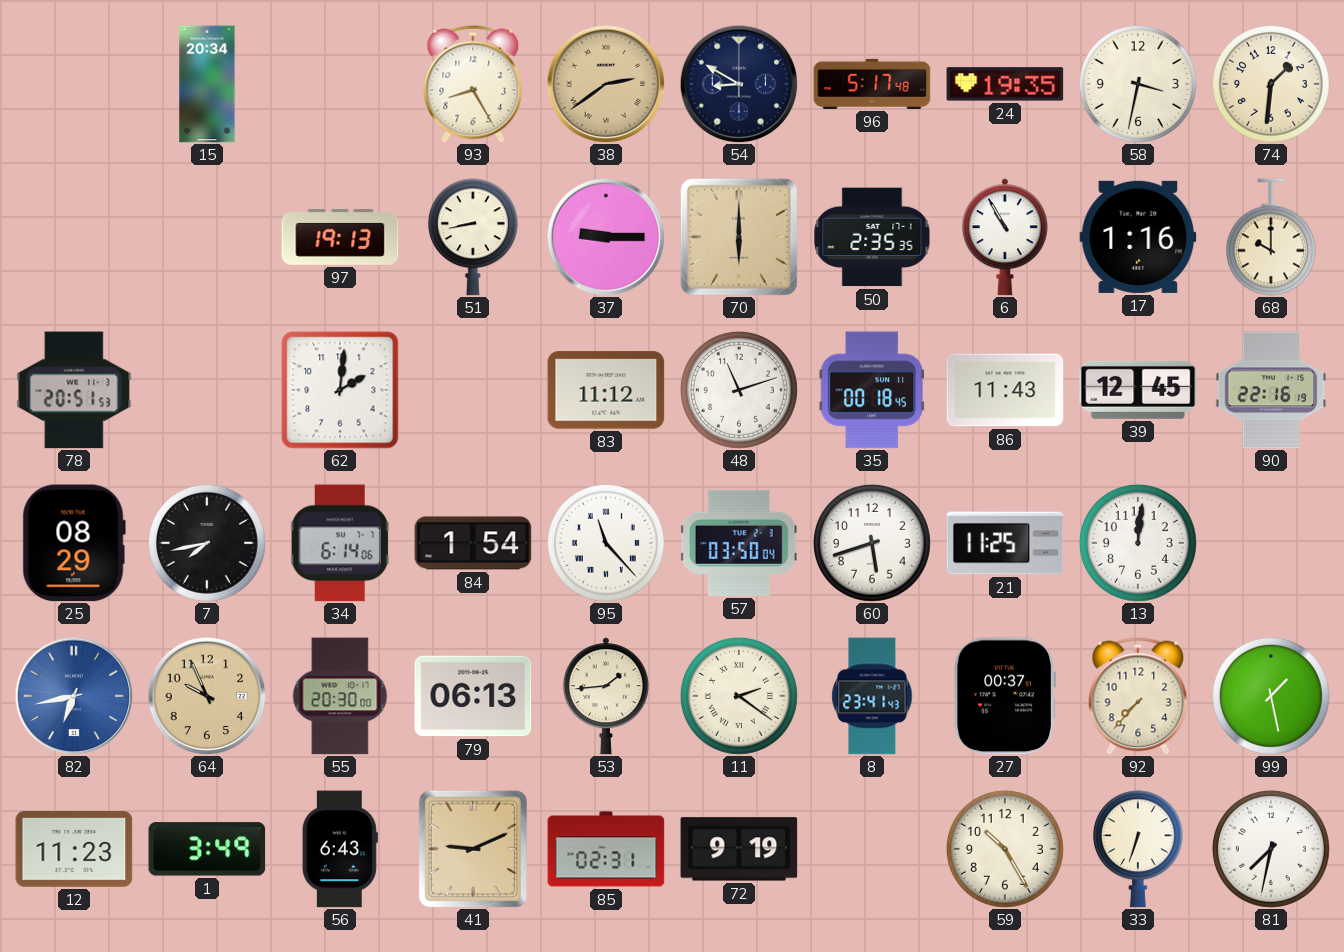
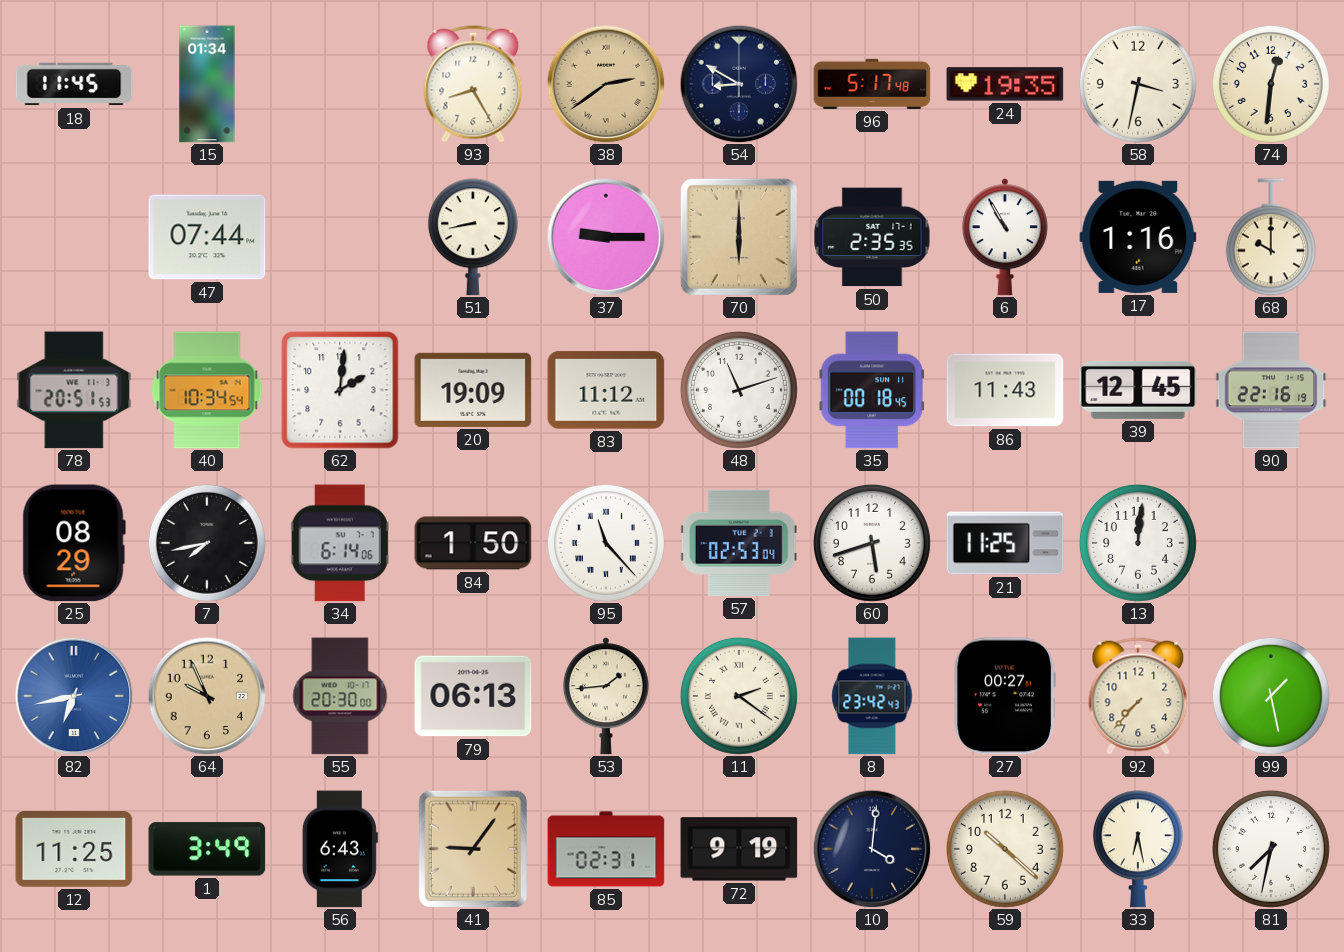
18: none -> 11:45
15: 20:34 -> 01:34
74: 1:31 -> 12:31
47: none -> 07:44
97: 19:13 -> none
40: none -> 10:34
20: none -> 19:09
84: 1:54 -> 1:50
57: 03:50 -> 02:53
8: 23:41 -> 23:42
27: 00:37 -> 00:27
12: 11:23 -> 11:25
41: 9:11 -> 9:06
10: none -> 4:01
59: 10:25 -> 10:22
33: 6:33 -> 6:28
